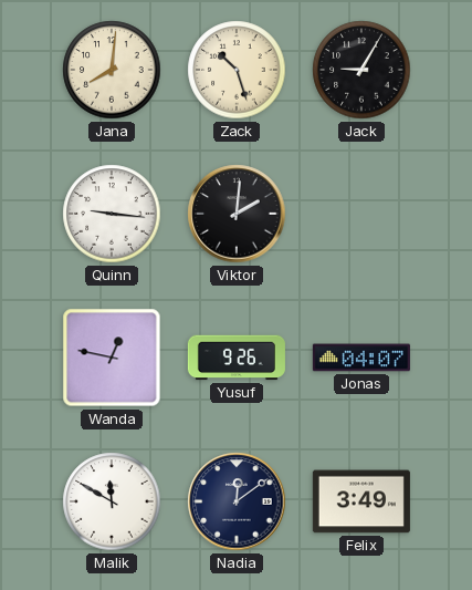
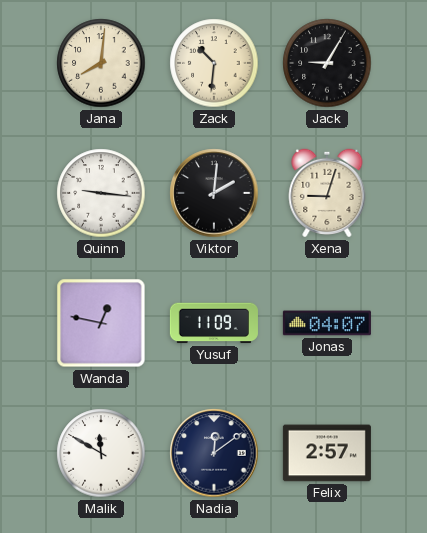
Zack: 10:27 -> 10:31
Xena: none -> 9:03
Yusuf: 9:26 -> 11:09
Felix: 3:49 -> 2:57
